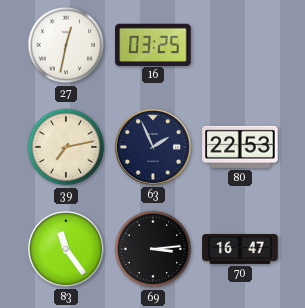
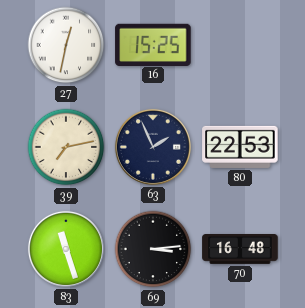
16: 03:25 -> 15:25
83: 11:24 -> 11:27
70: 16:47 -> 16:48
